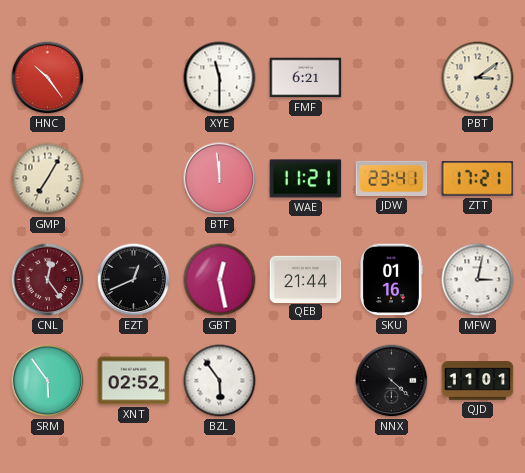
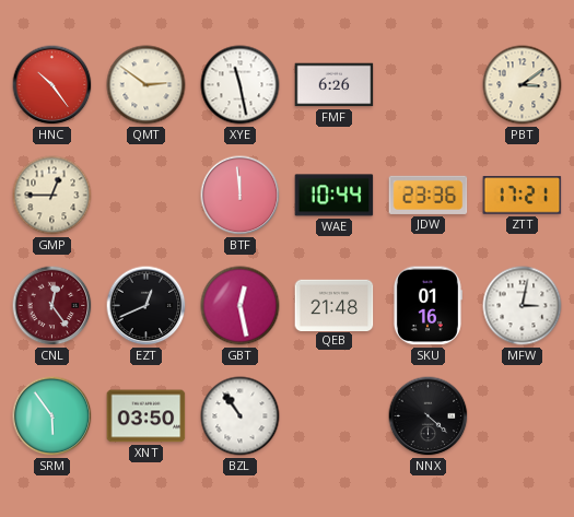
QMT: none -> 2:51
XYE: 11:30 -> 11:28
FMF: 6:21 -> 6:26
GMP: 7:05 -> 12:45
WAE: 11:21 -> 10:44
JDW: 23:41 -> 23:36
QEB: 21:44 -> 21:48
XNT: 02:52 -> 03:50
BZL: 5:54 -> 10:54
QJD: 11:01 -> none
